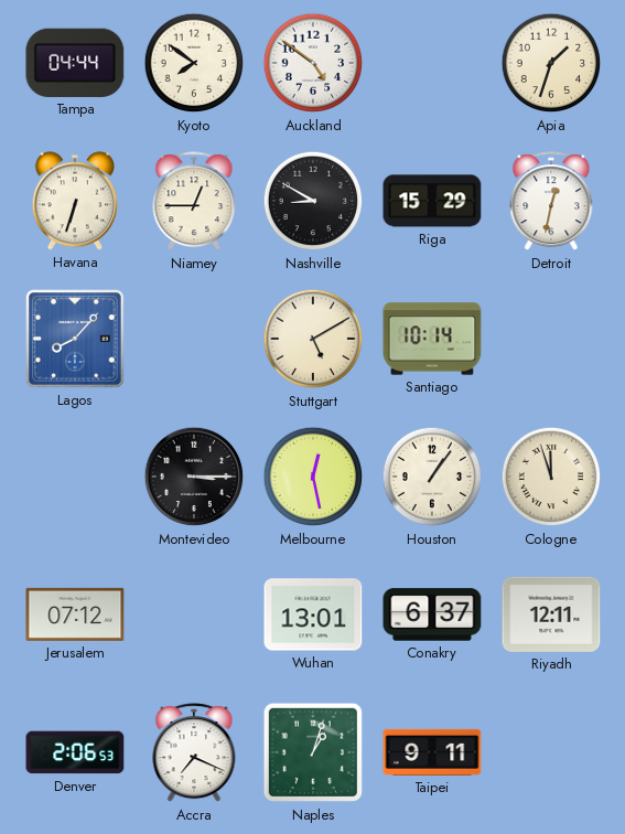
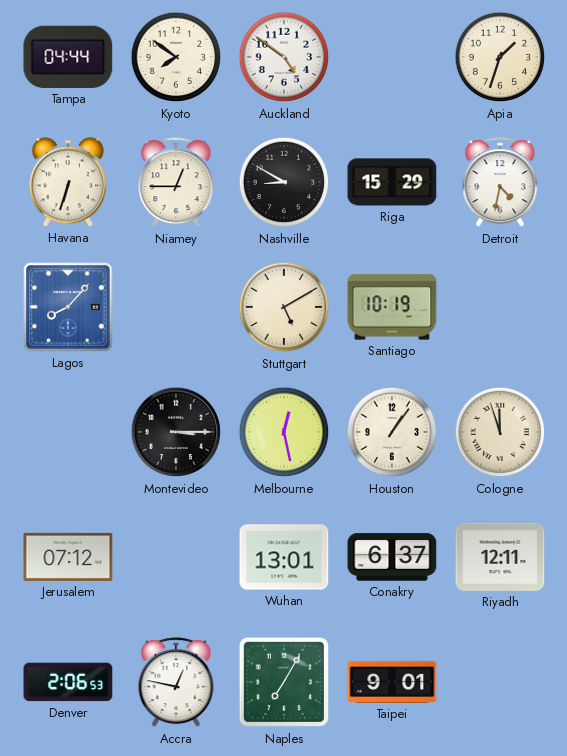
Detroit: 12:32 -> 4:32
Santiago: 10:14 -> 10:19
Accra: 7:19 -> 12:47
Naples: 1:03 -> 7:05
Taipei: 9:11 -> 9:01
